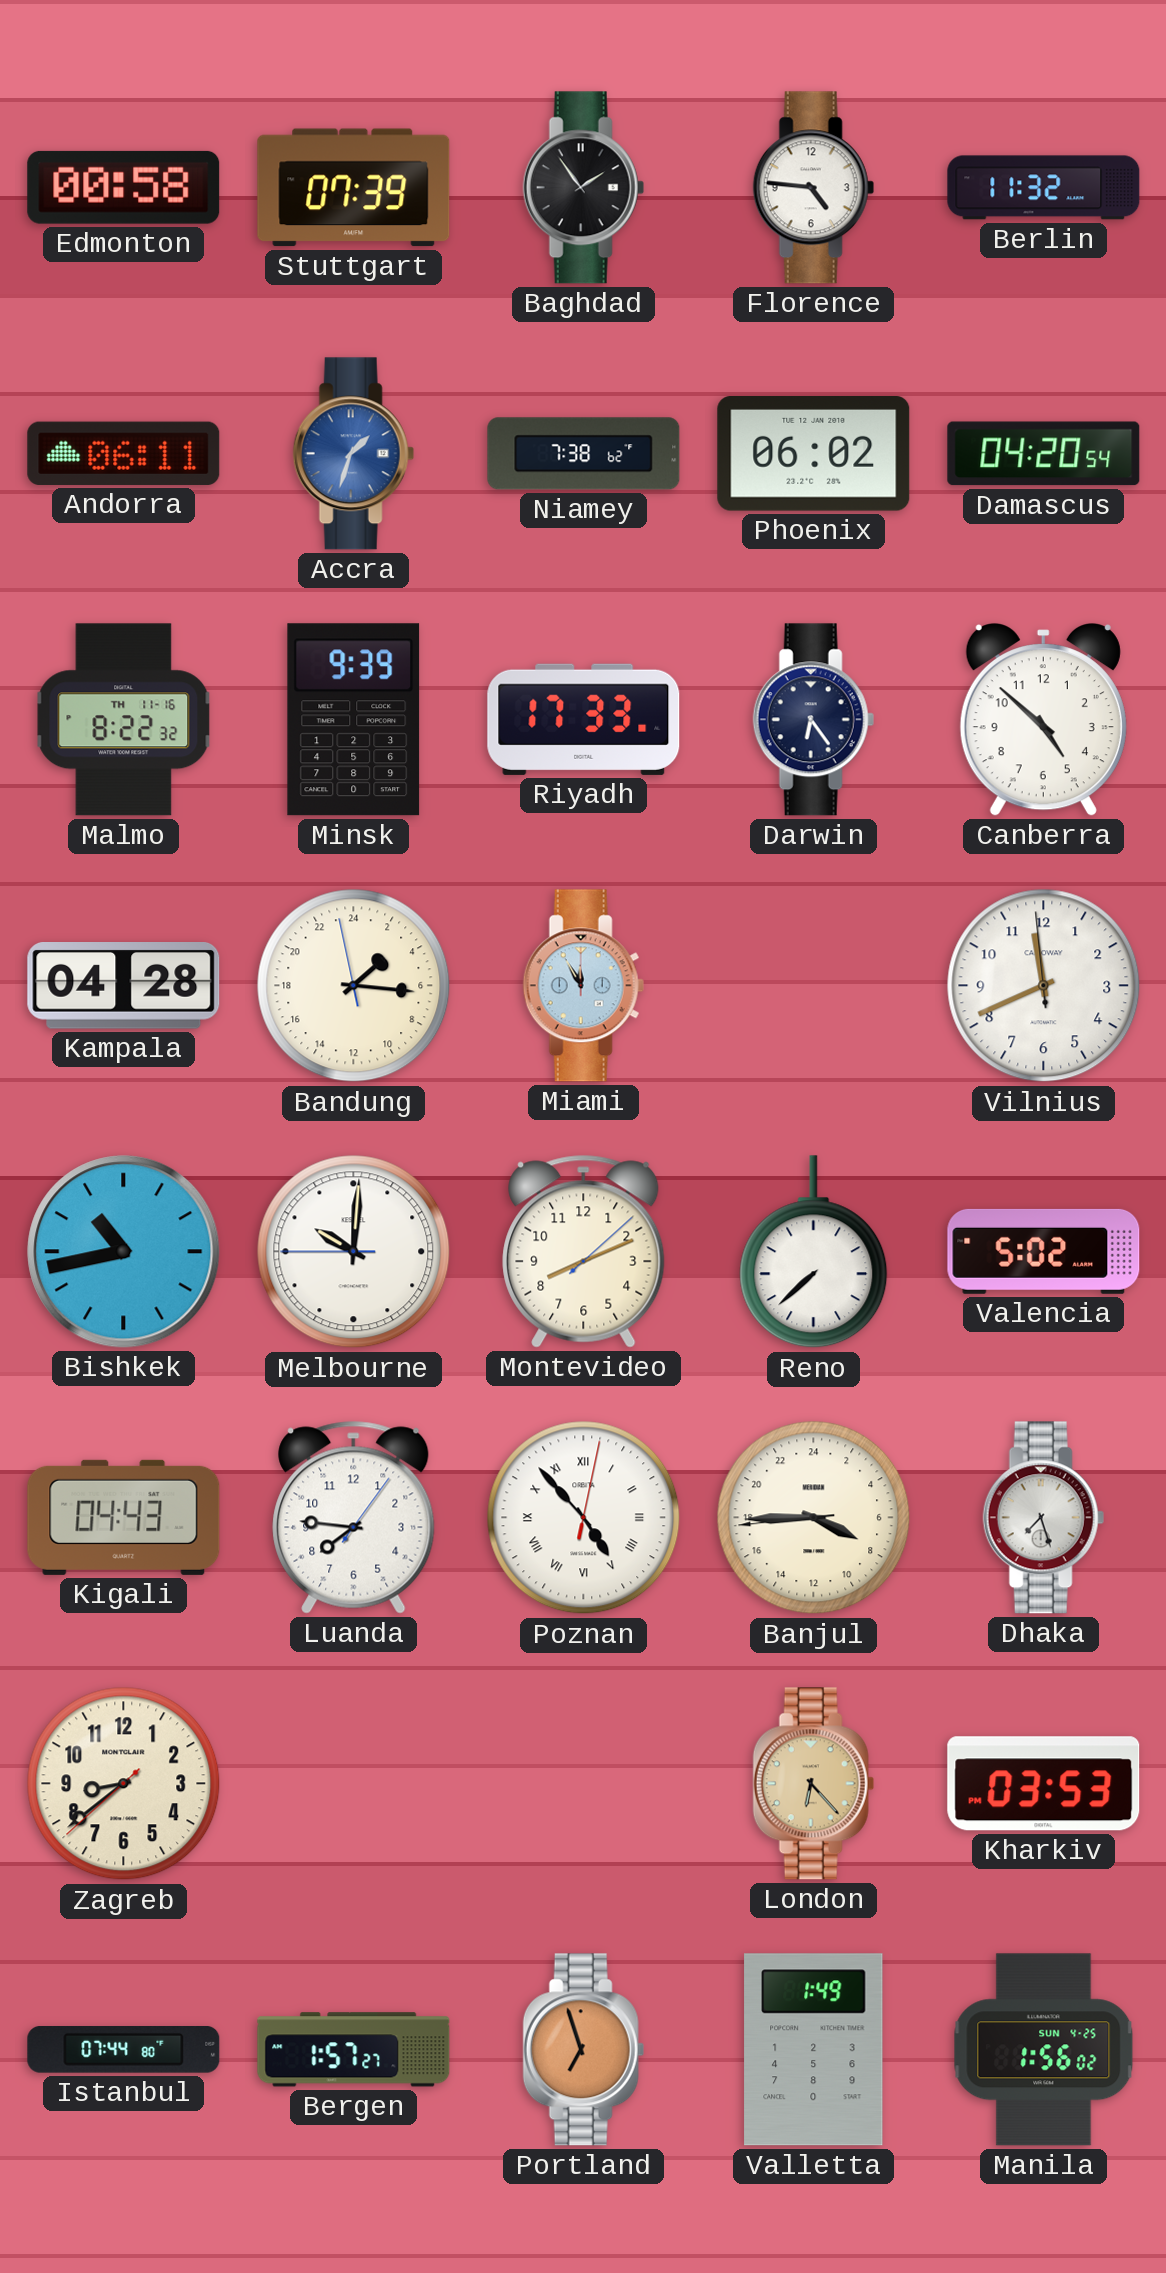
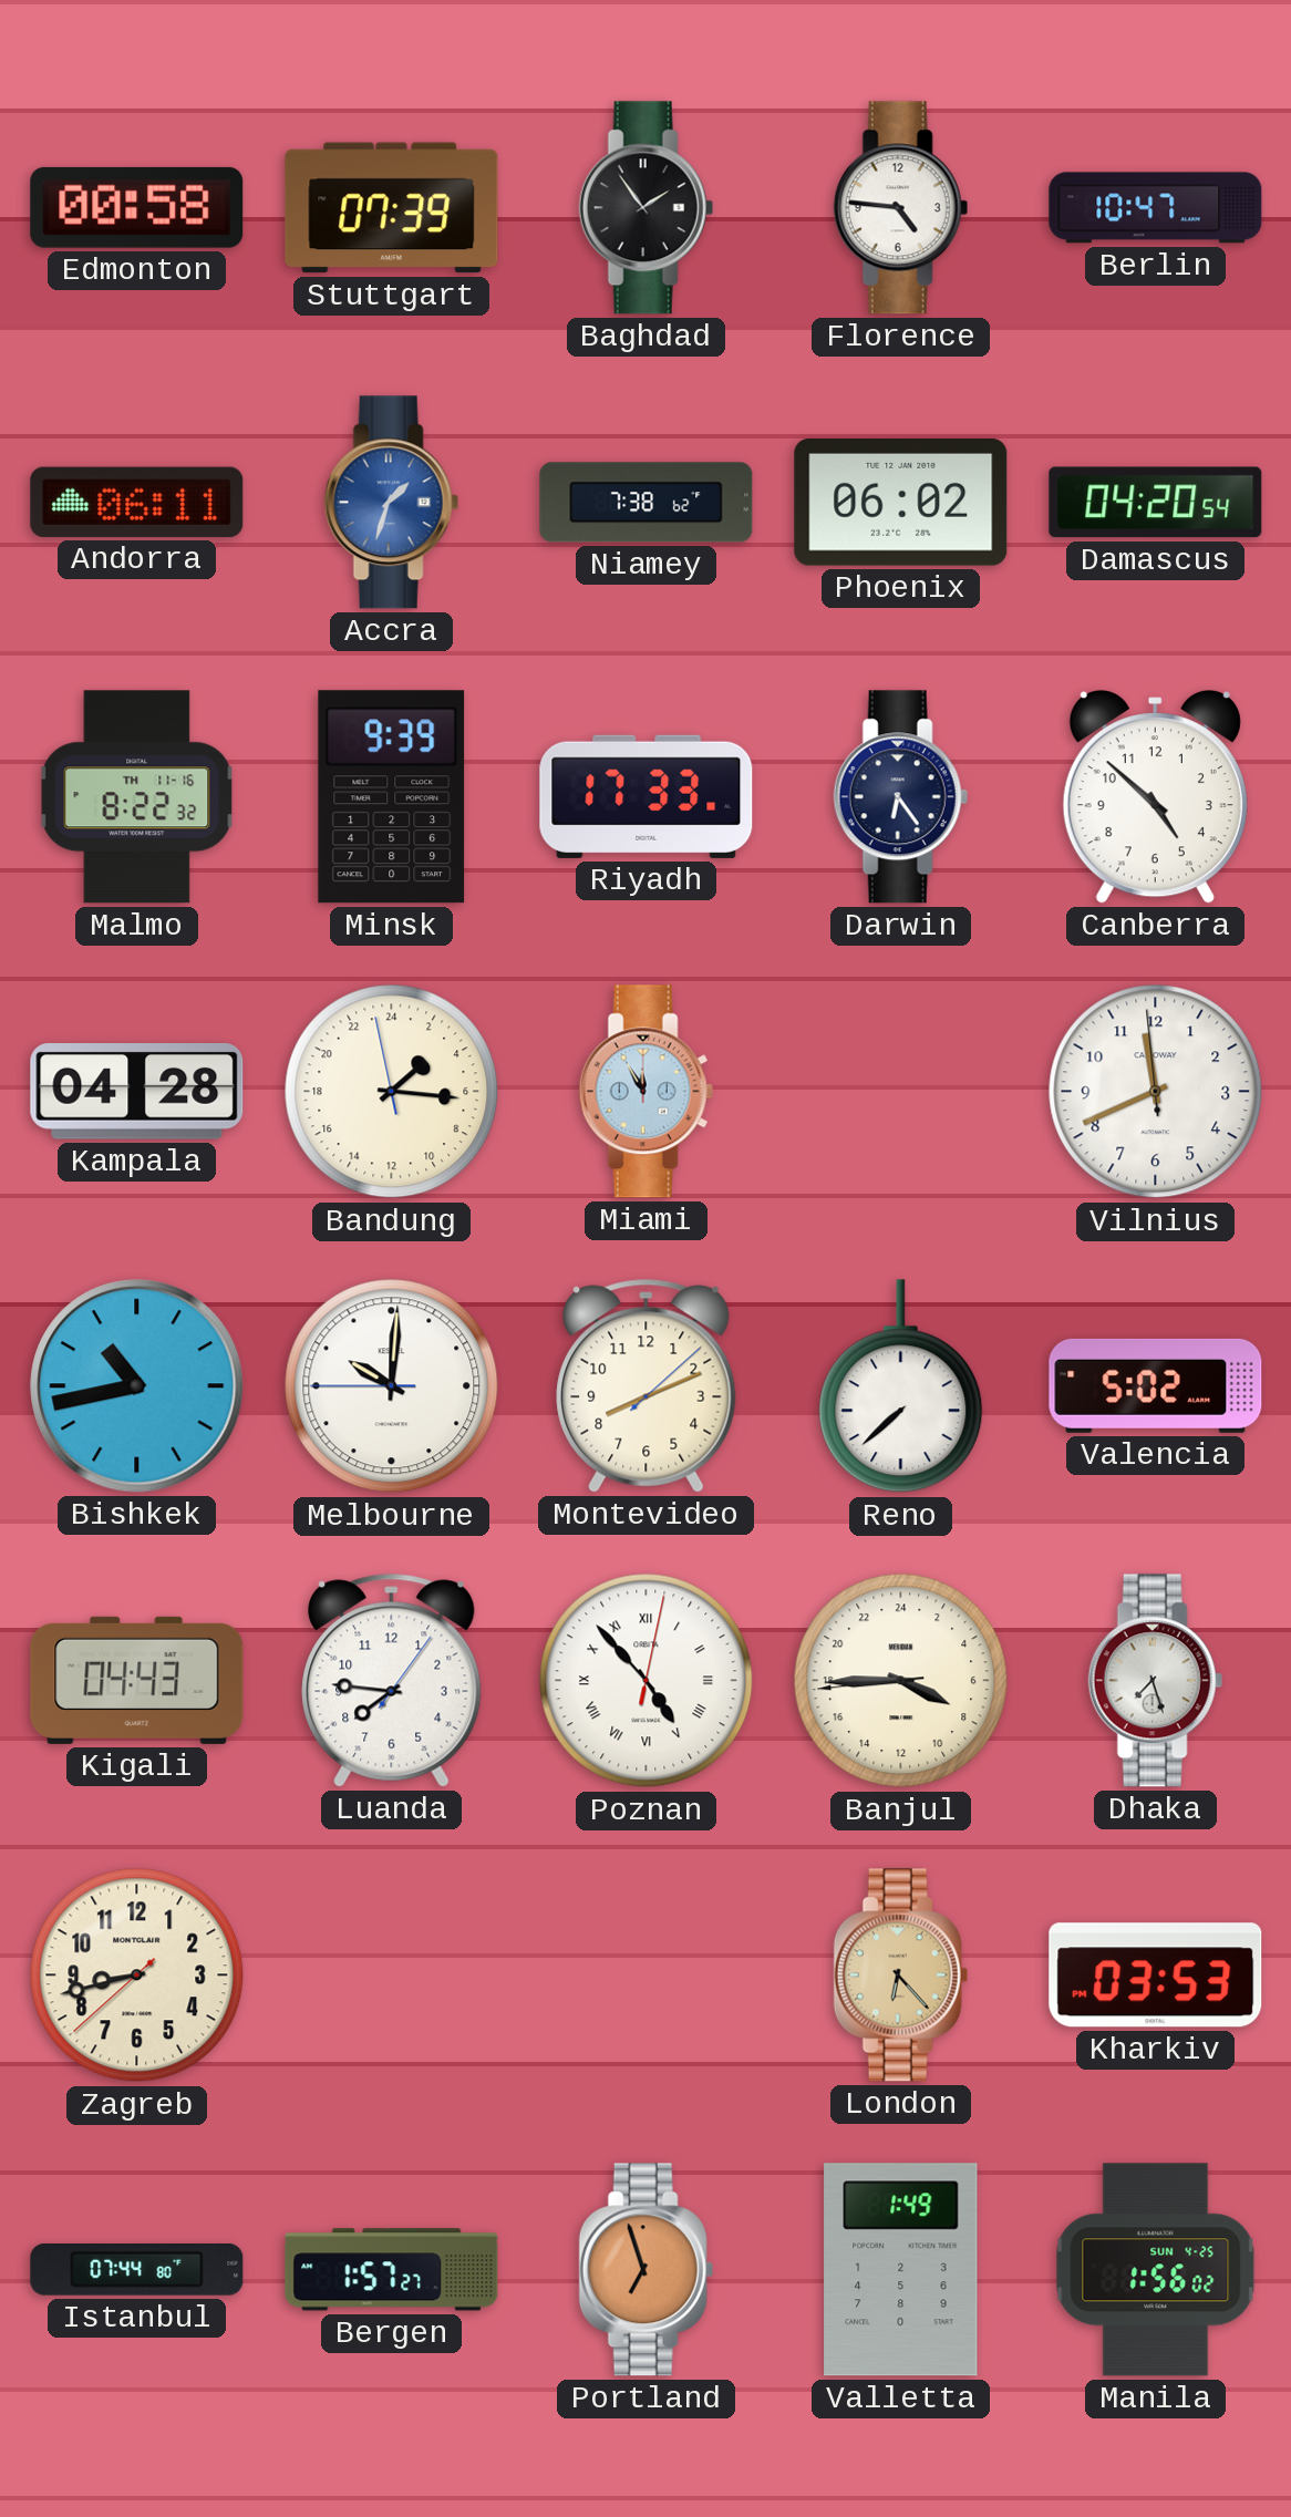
Berlin: 11:32 -> 10:47
Zagreb: 8:38 -> 8:42
